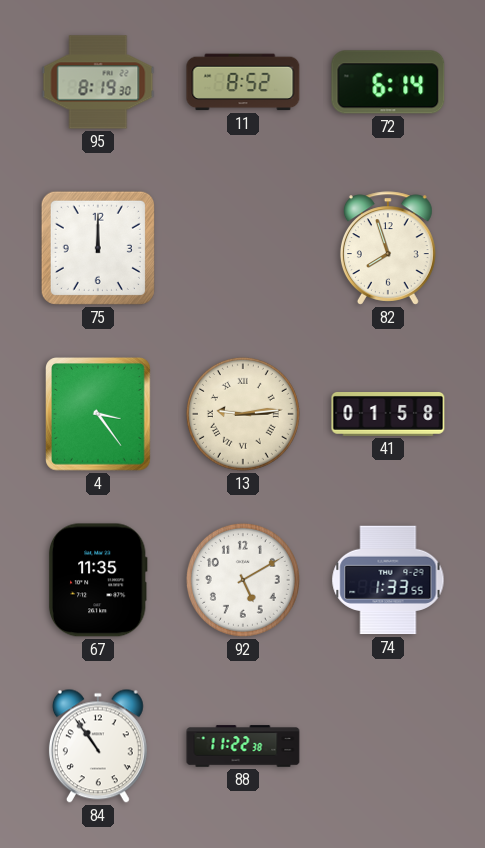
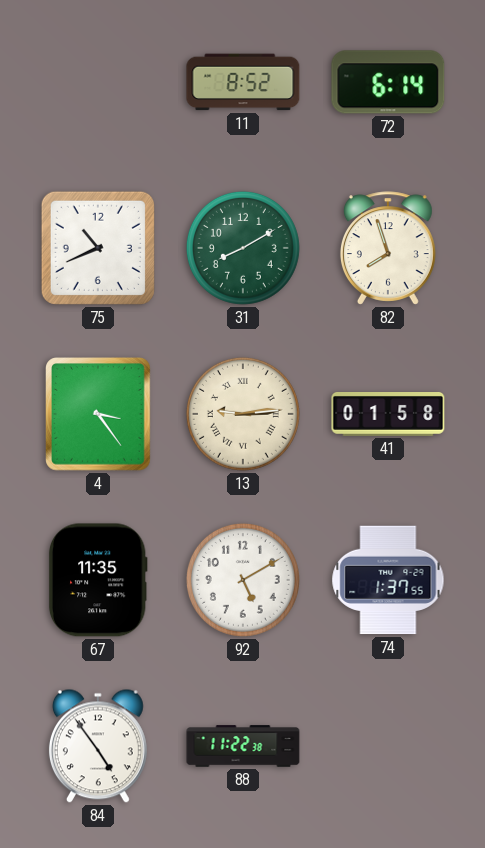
95: 8:19 -> none
75: 12:00 -> 10:41
31: none -> 8:10
74: 1:33 -> 1:37
84: 10:54 -> 4:54
